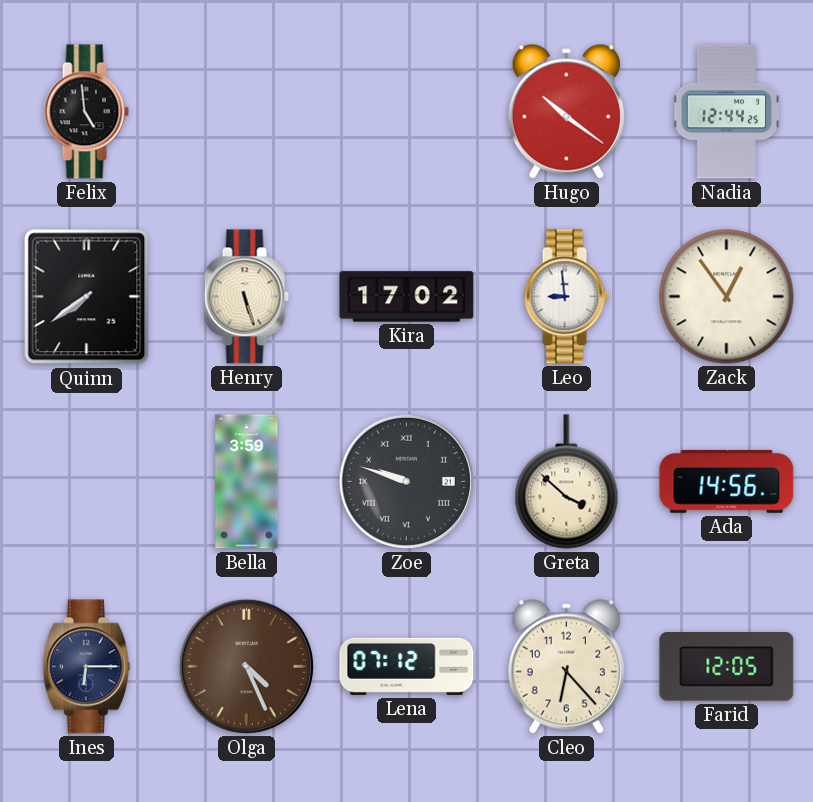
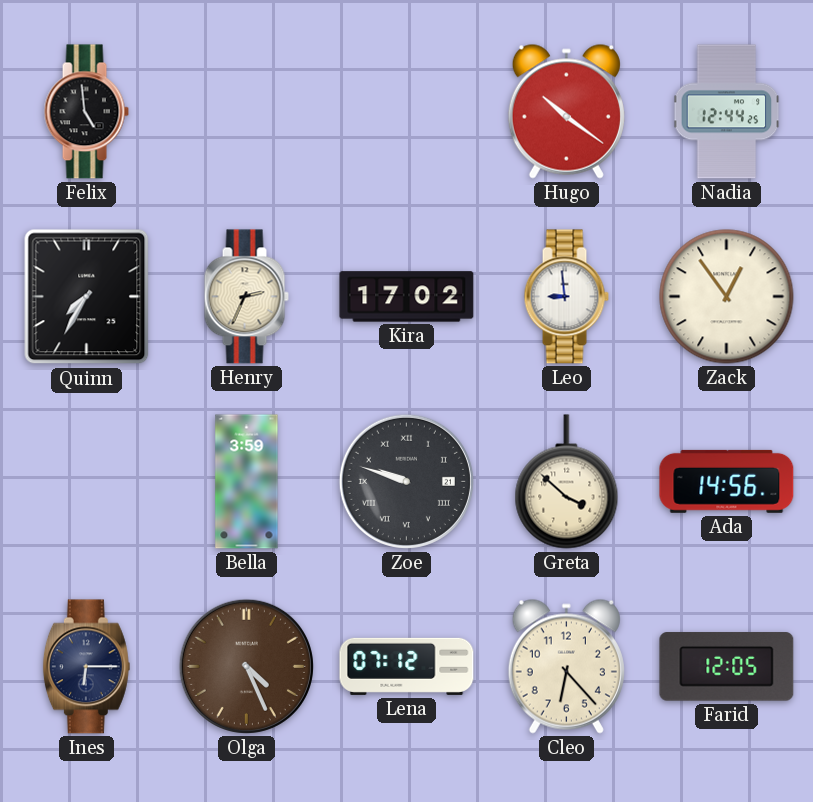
Quinn: 7:39 -> 7:35
Henry: 5:27 -> 2:34
